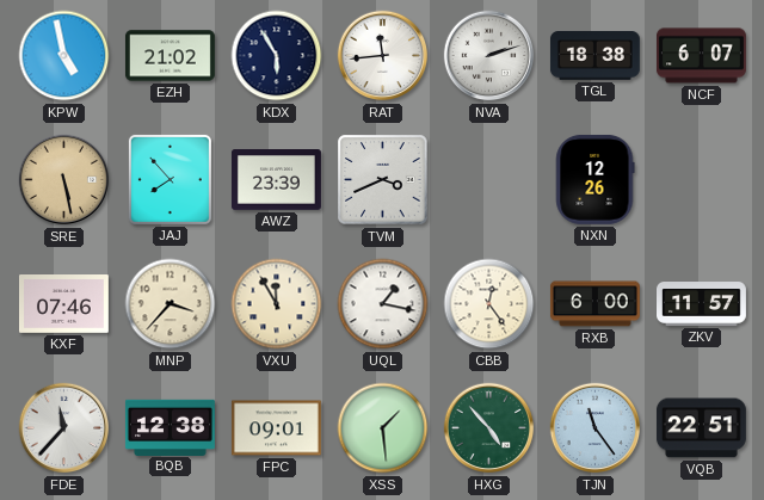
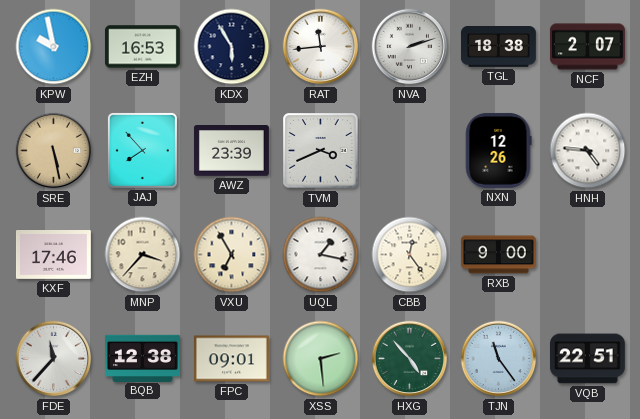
KPW: 4:58 -> 9:58
EZH: 21:02 -> 16:53
NCF: 6:07 -> 2:07
HNH: none -> 4:46
KXF: 07:46 -> 17:46
VXU: 11:55 -> 6:55
RXB: 6:00 -> 9:00
ZKV: 11:57 -> none
XSS: 1:29 -> 2:29
